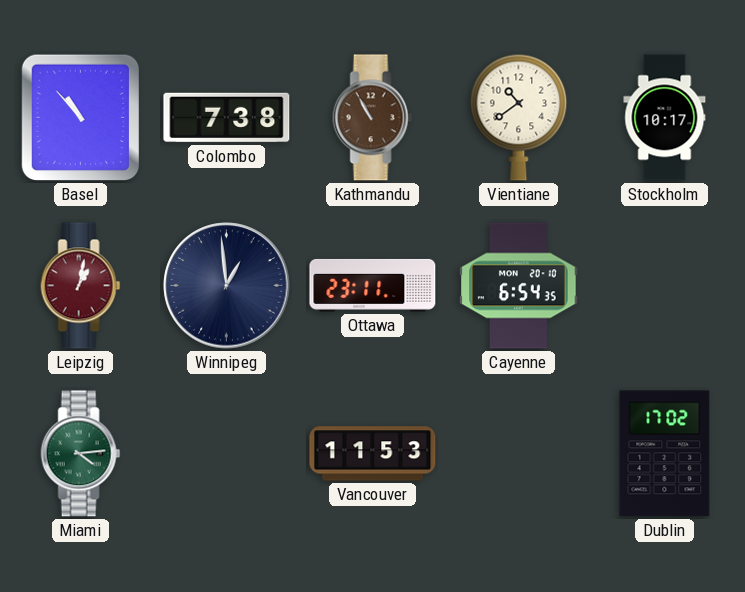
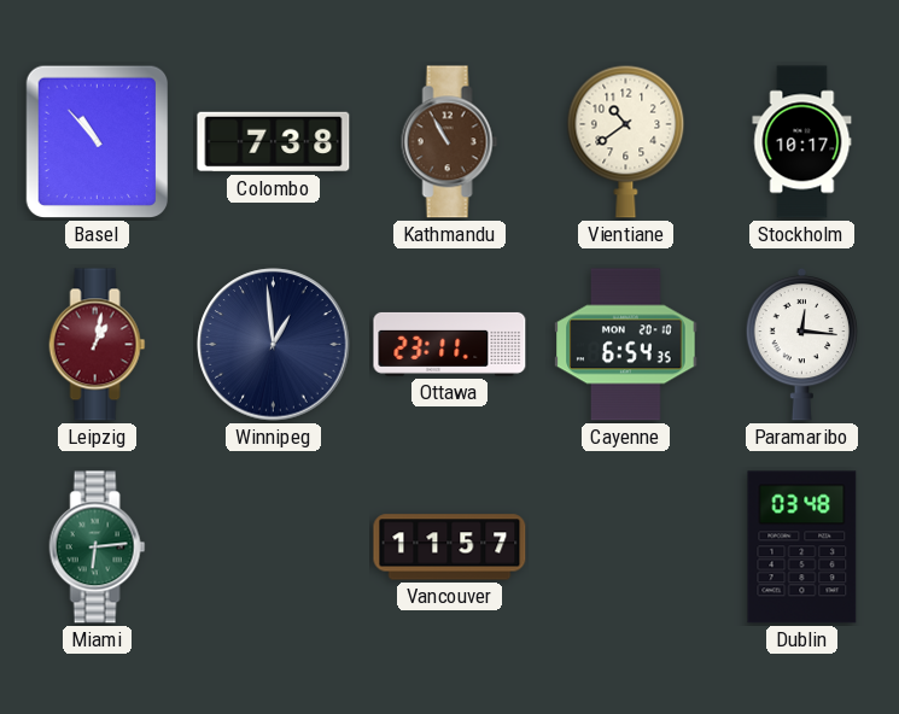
Paramaribo: none -> 12:16
Miami: 4:14 -> 6:14
Vancouver: 11:53 -> 11:57
Dublin: 17:02 -> 03:48
